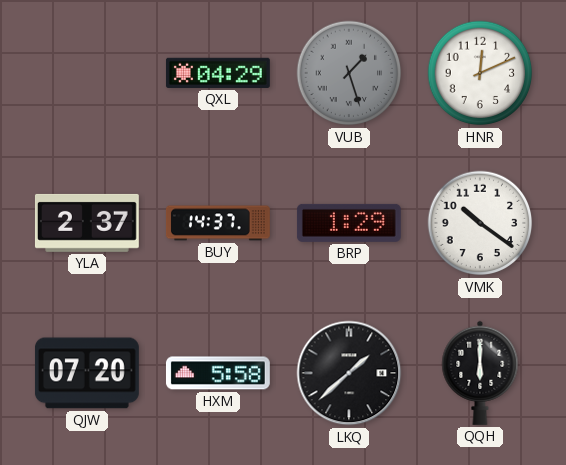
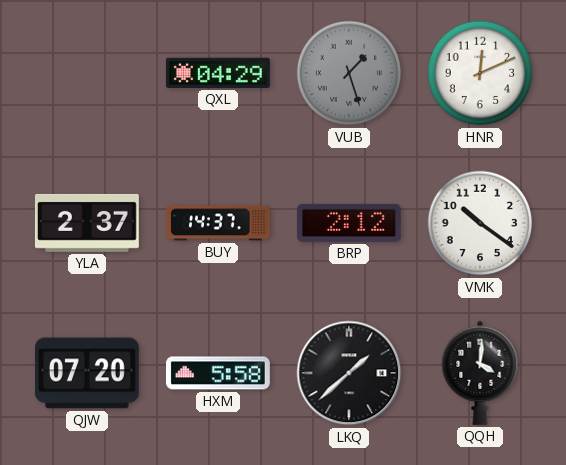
BRP: 1:29 -> 2:12
QQH: 6:00 -> 4:01
